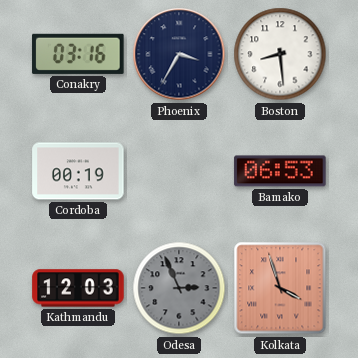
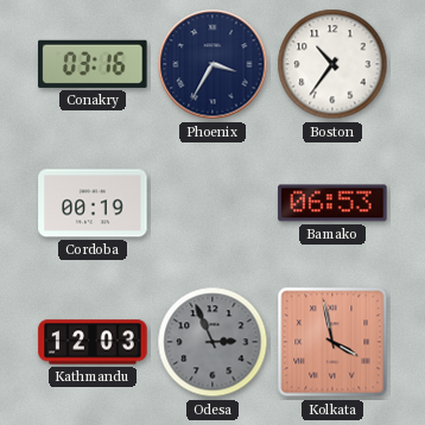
Boston: 8:29 -> 10:36
Kolkata: 3:57 -> 3:58
